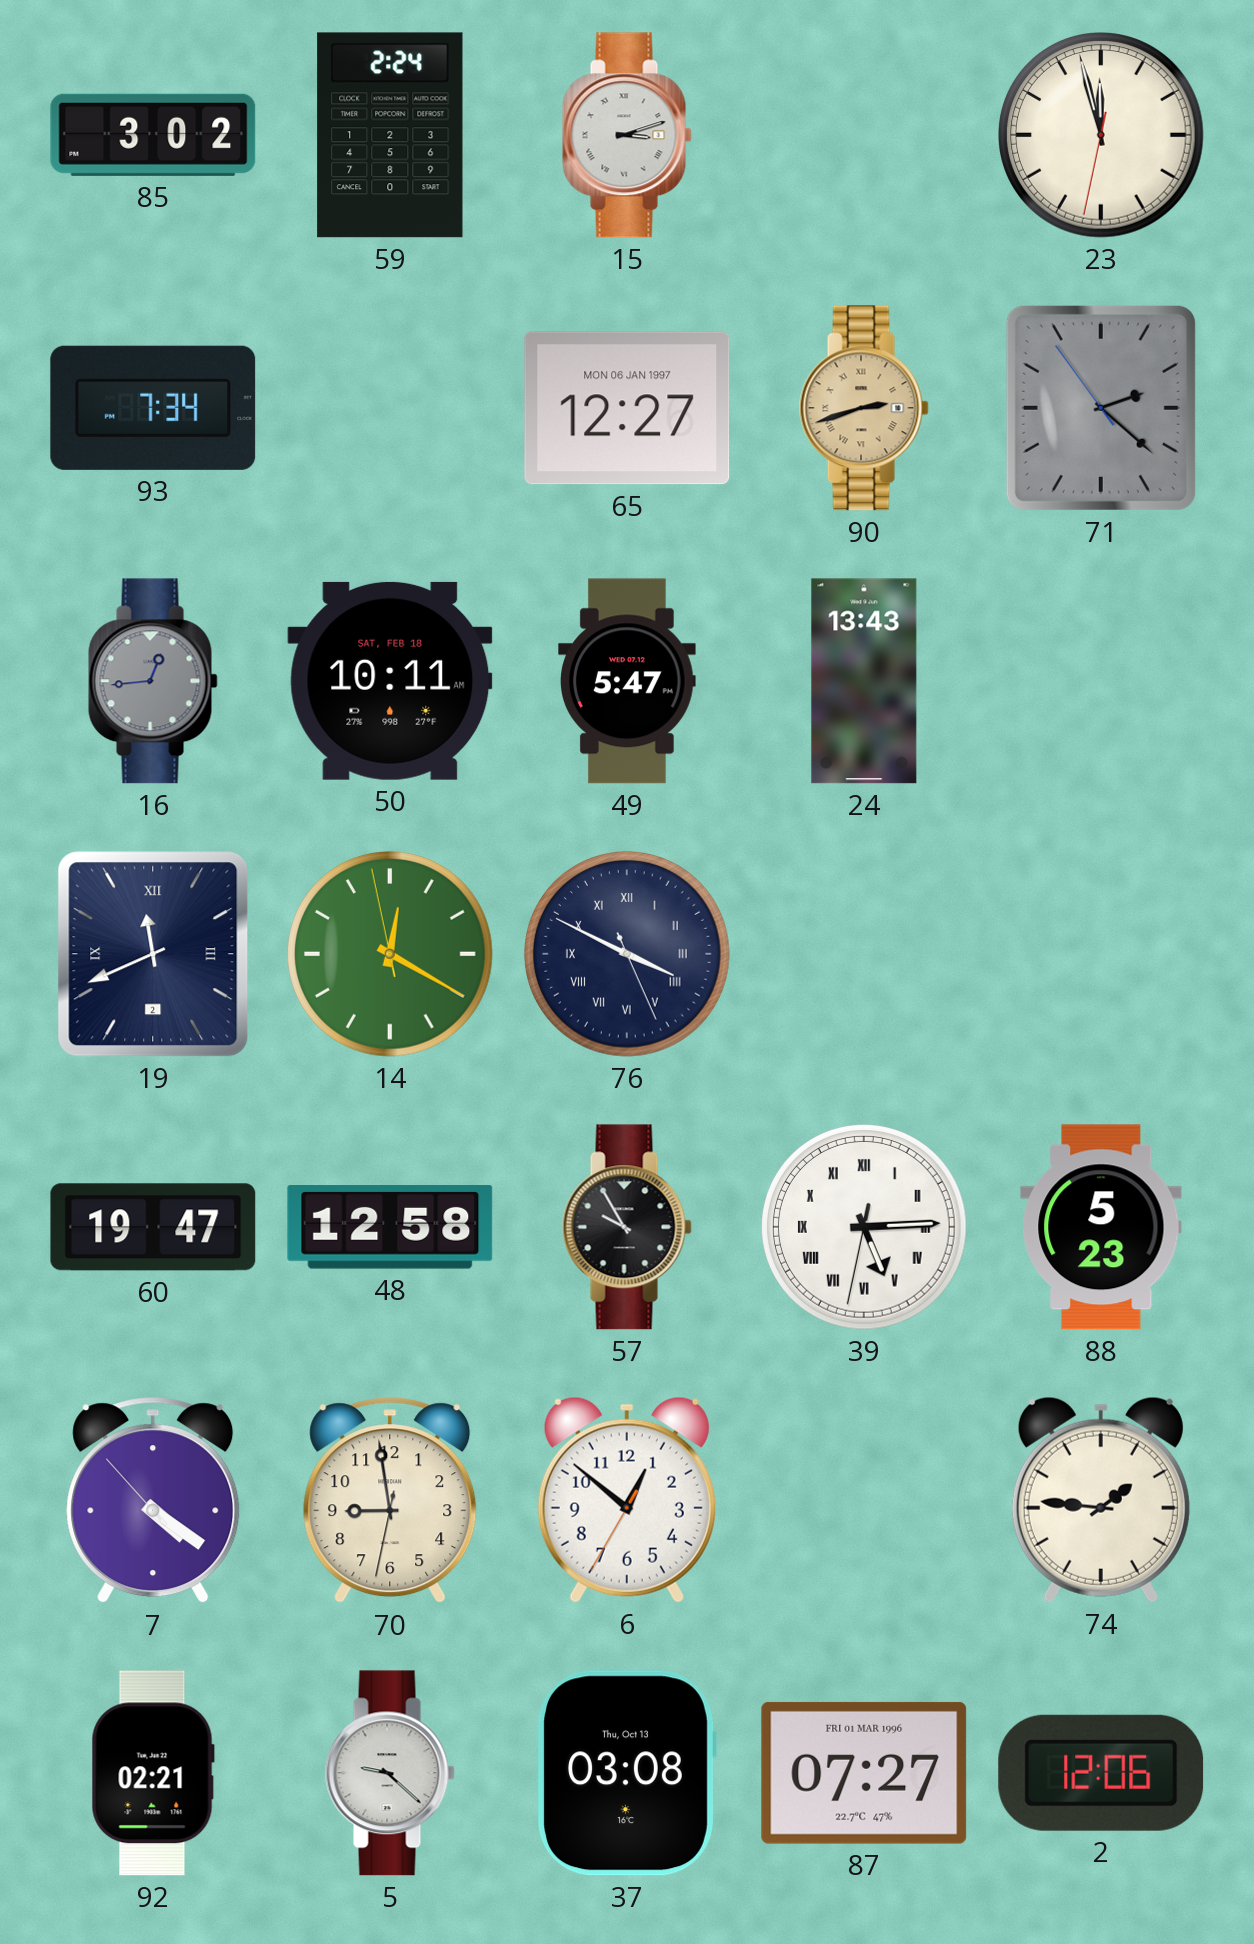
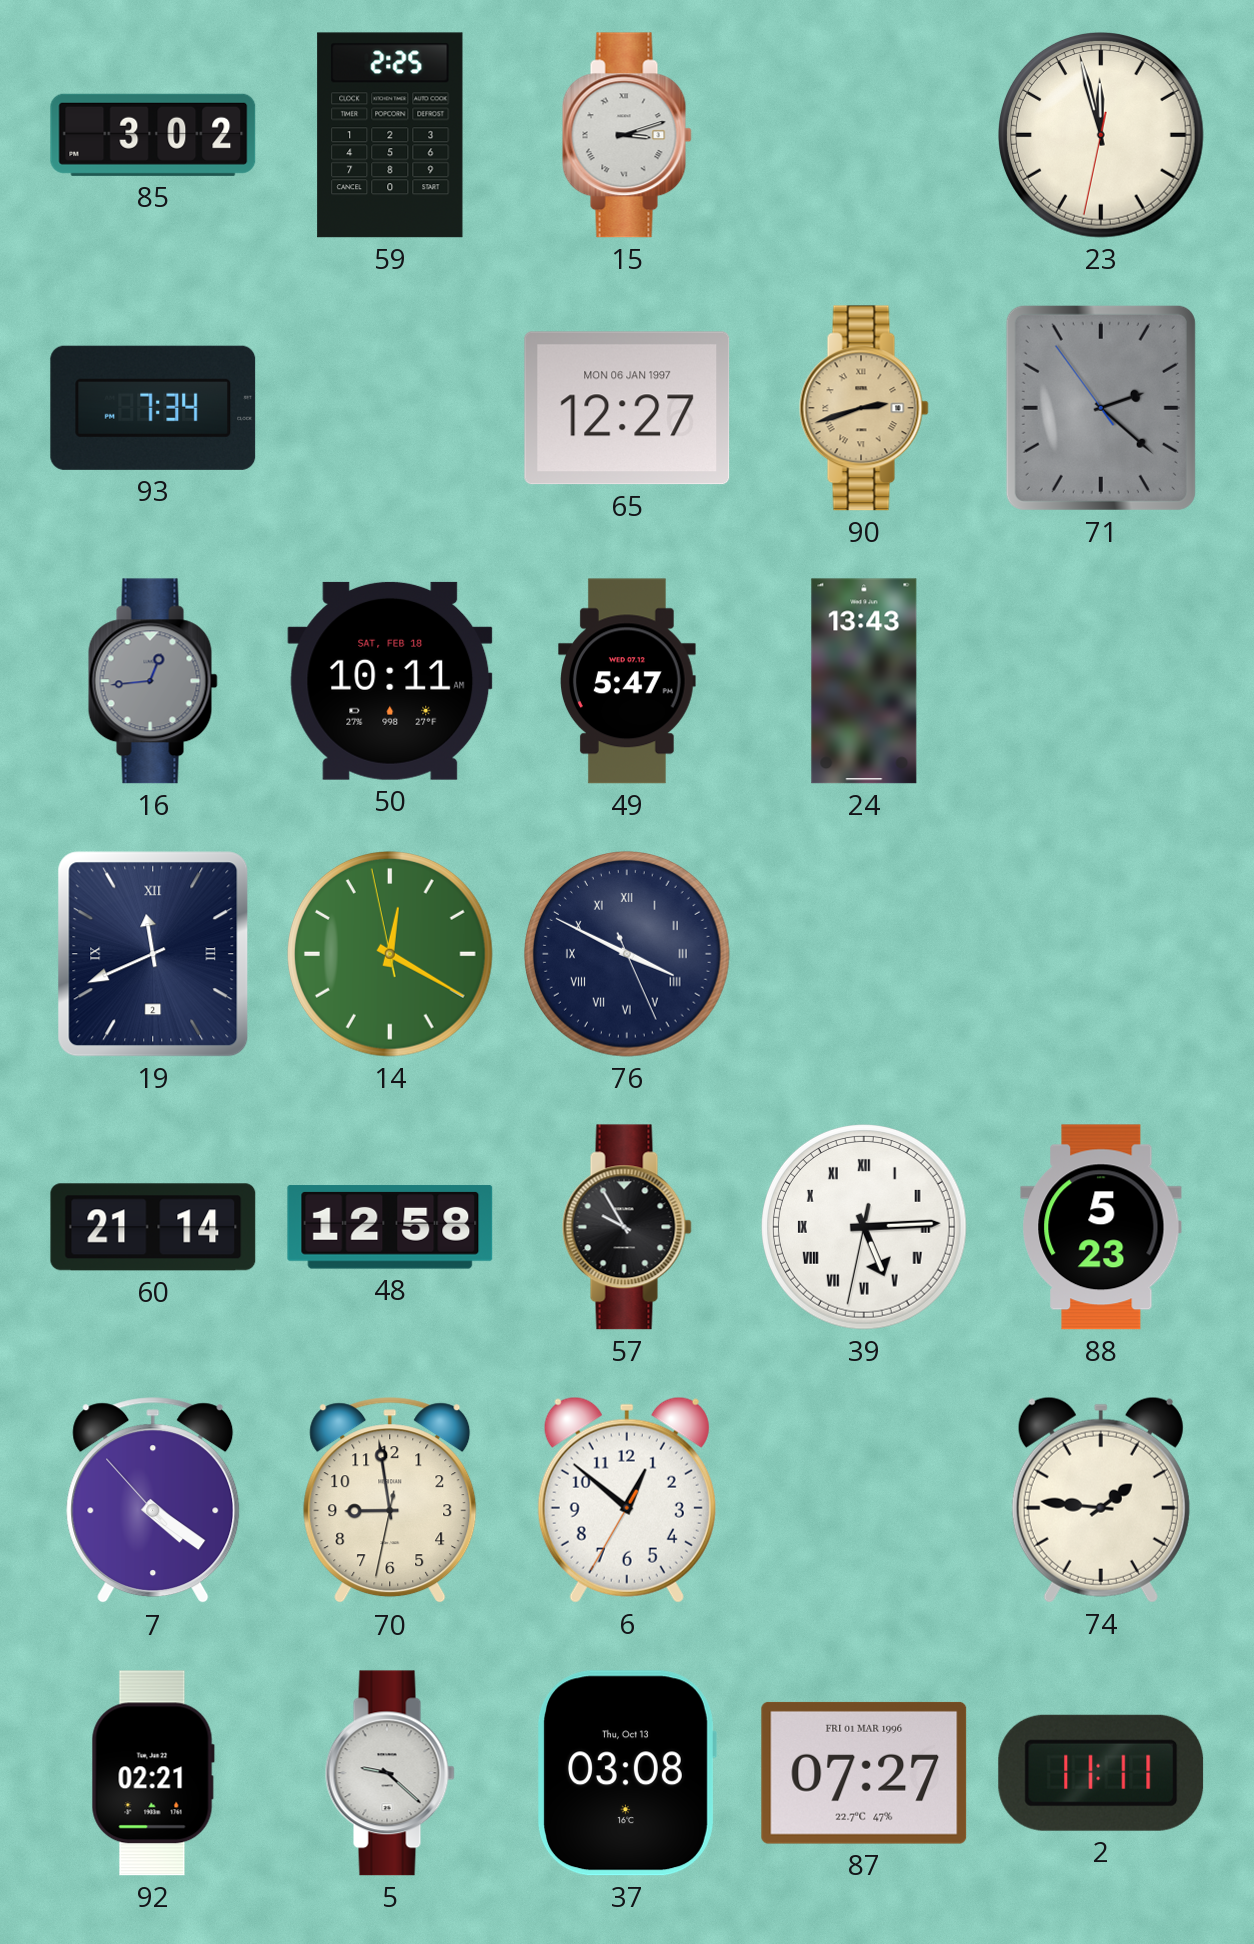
59: 2:24 -> 2:25
60: 19:47 -> 21:14
2: 12:06 -> 11:11
